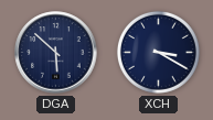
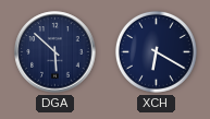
XCH: 3:20 -> 6:20
